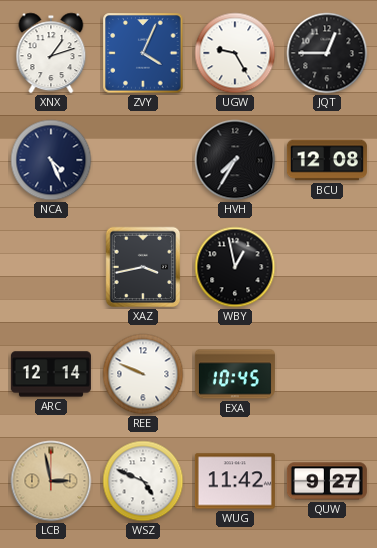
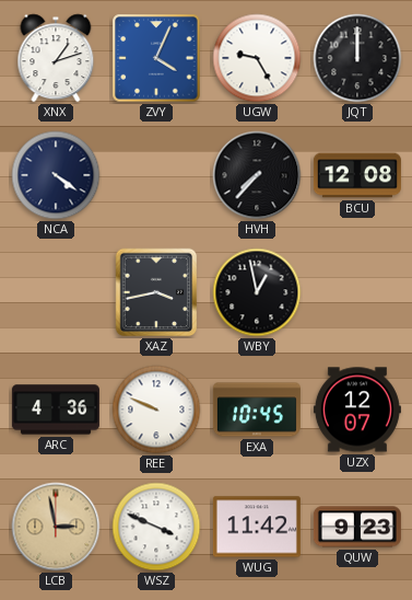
JQT: 12:45 -> 12:00
NCA: 4:26 -> 4:21
HVH: 7:35 -> 7:37
ARC: 12:14 -> 4:36
UZX: none -> 12:07
WSZ: 4:49 -> 3:49
QUW: 9:27 -> 9:23
